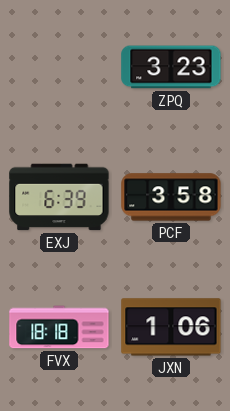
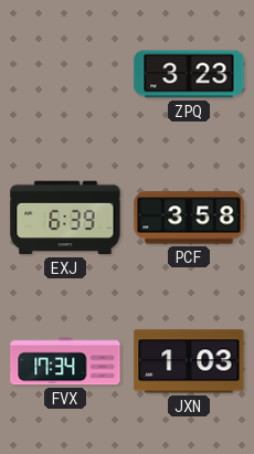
FVX: 18:18 -> 17:34
JXN: 1:06 -> 1:03
